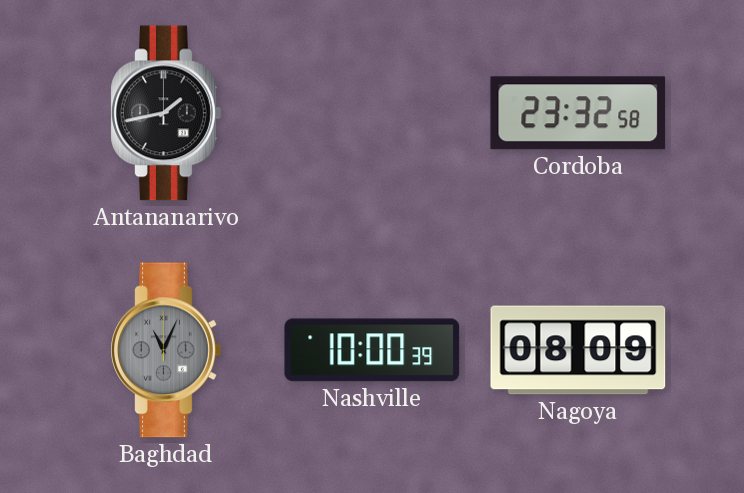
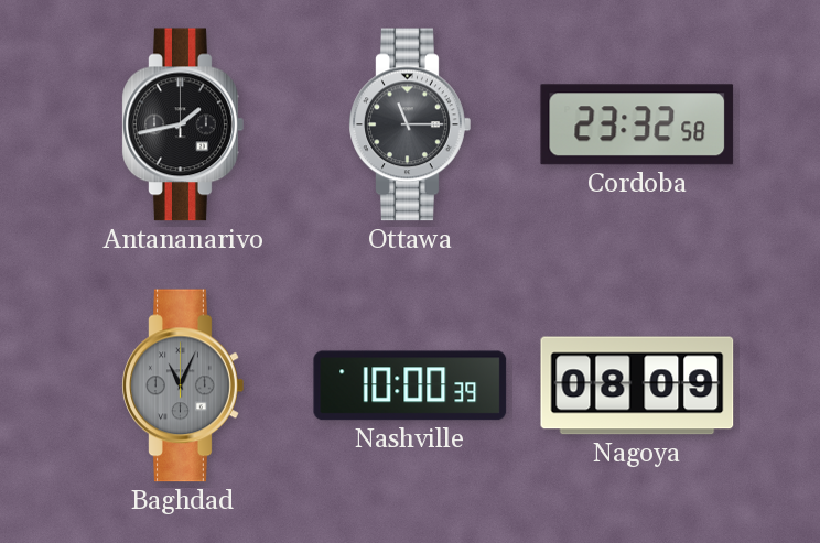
Ottawa: none -> 11:15
